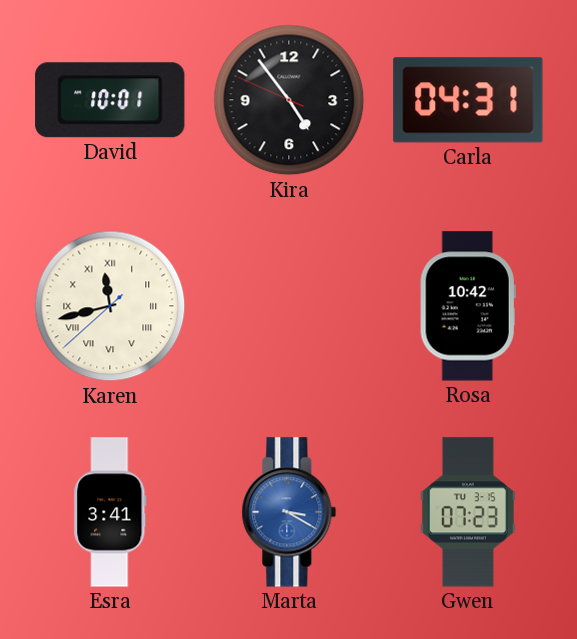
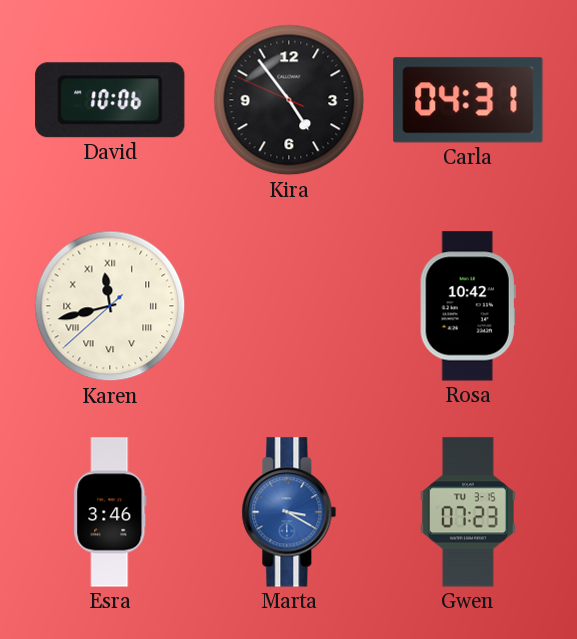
David: 10:01 -> 10:06
Esra: 3:41 -> 3:46
